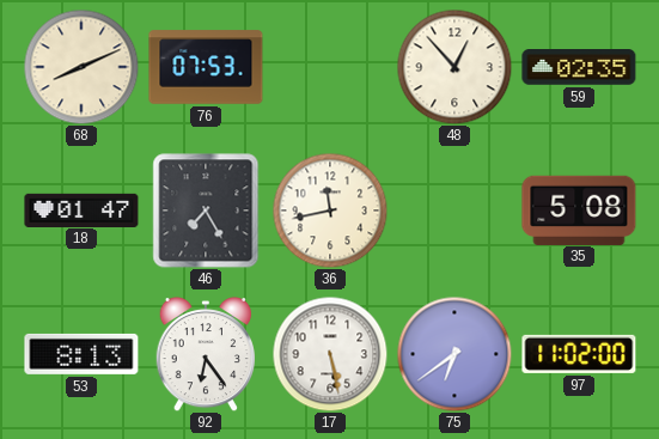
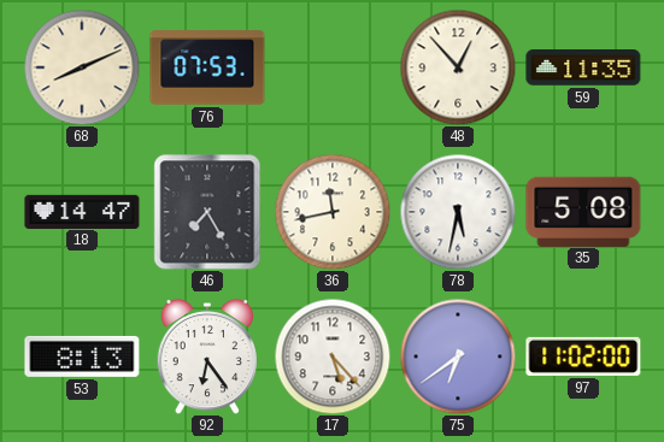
59: 02:35 -> 11:35
18: 01:47 -> 14:47
78: none -> 5:32
17: 5:28 -> 5:23
